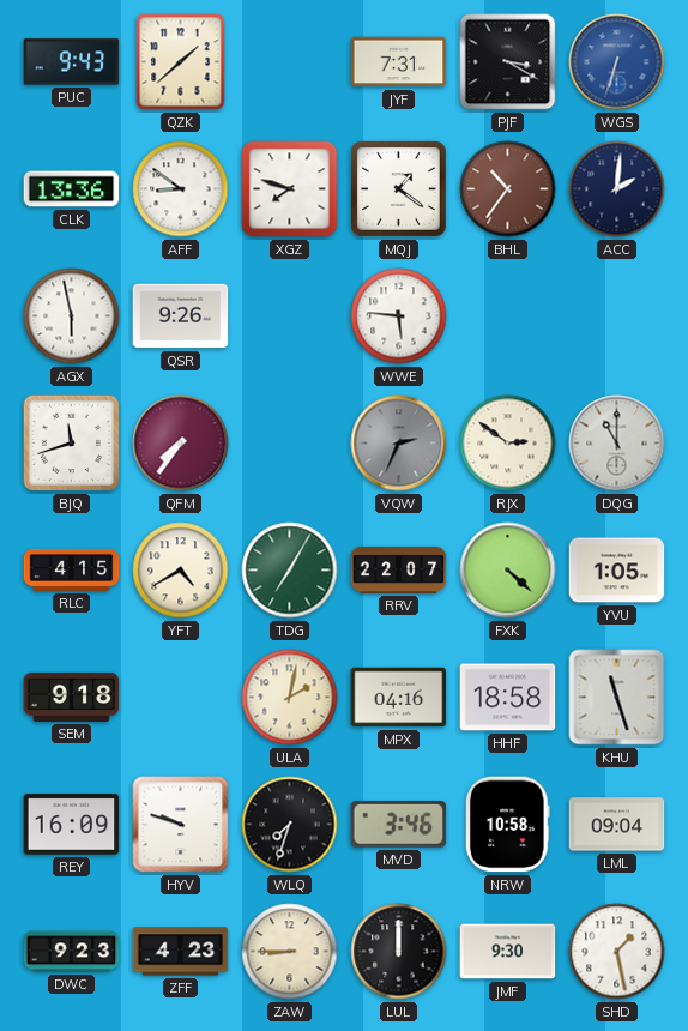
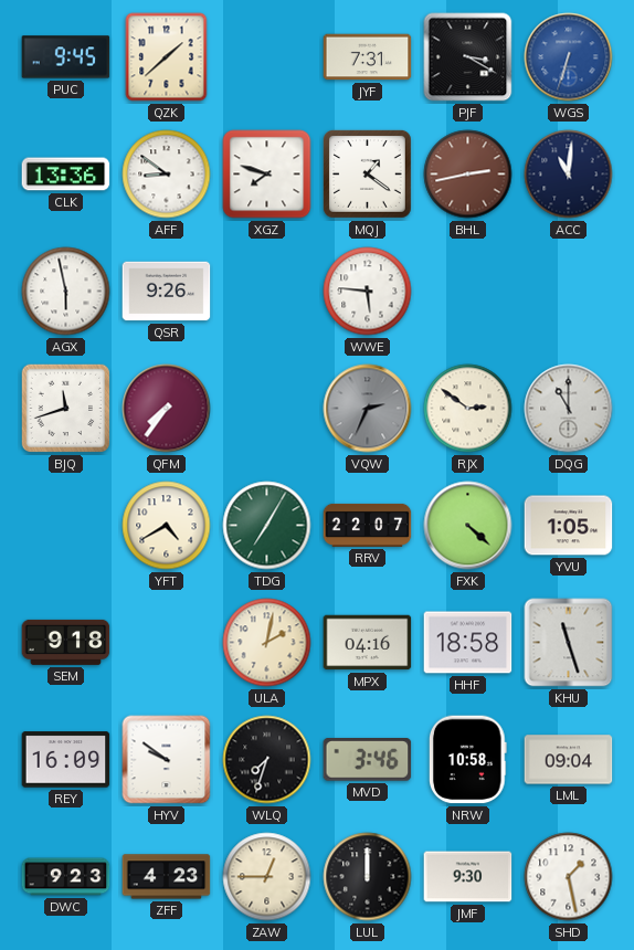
PUC: 9:43 -> 9:45
BHL: 10:36 -> 2:43
ACC: 2:01 -> 11:01
RLC: 4:15 -> none
HYV: 9:48 -> 9:51
ZAW: 8:45 -> 12:45
